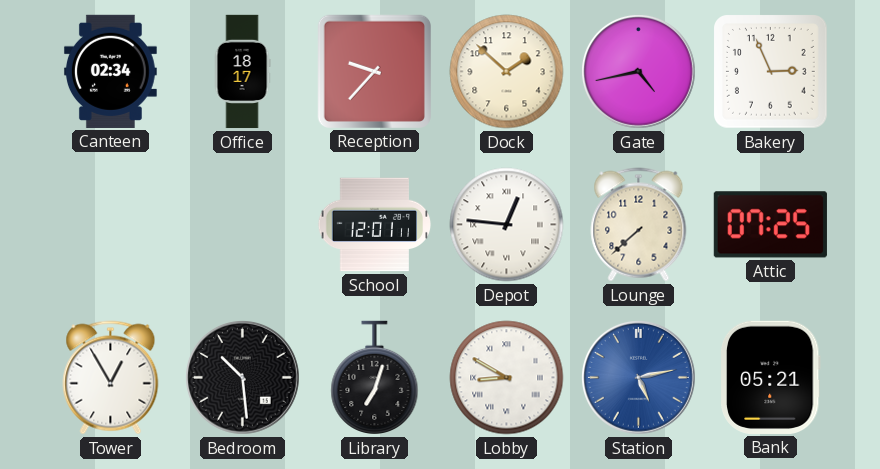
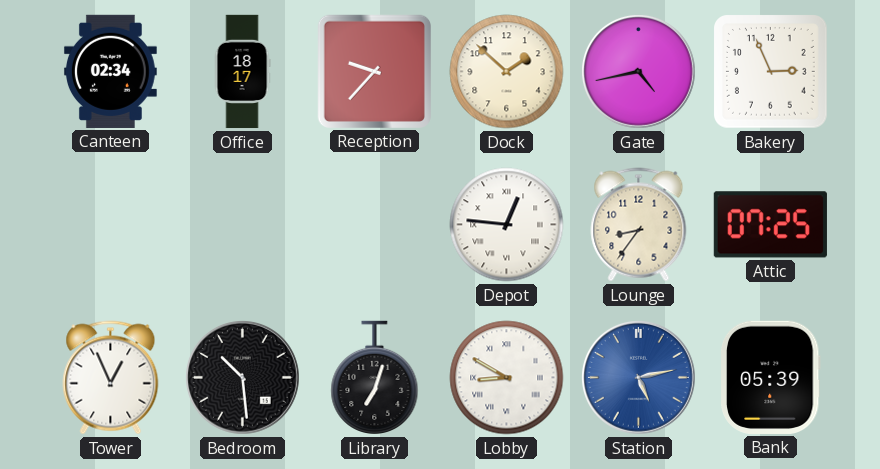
School: 12:01 -> none
Lounge: 7:38 -> 8:36
Tower: 12:55 -> 12:56
Bank: 05:21 -> 05:39
